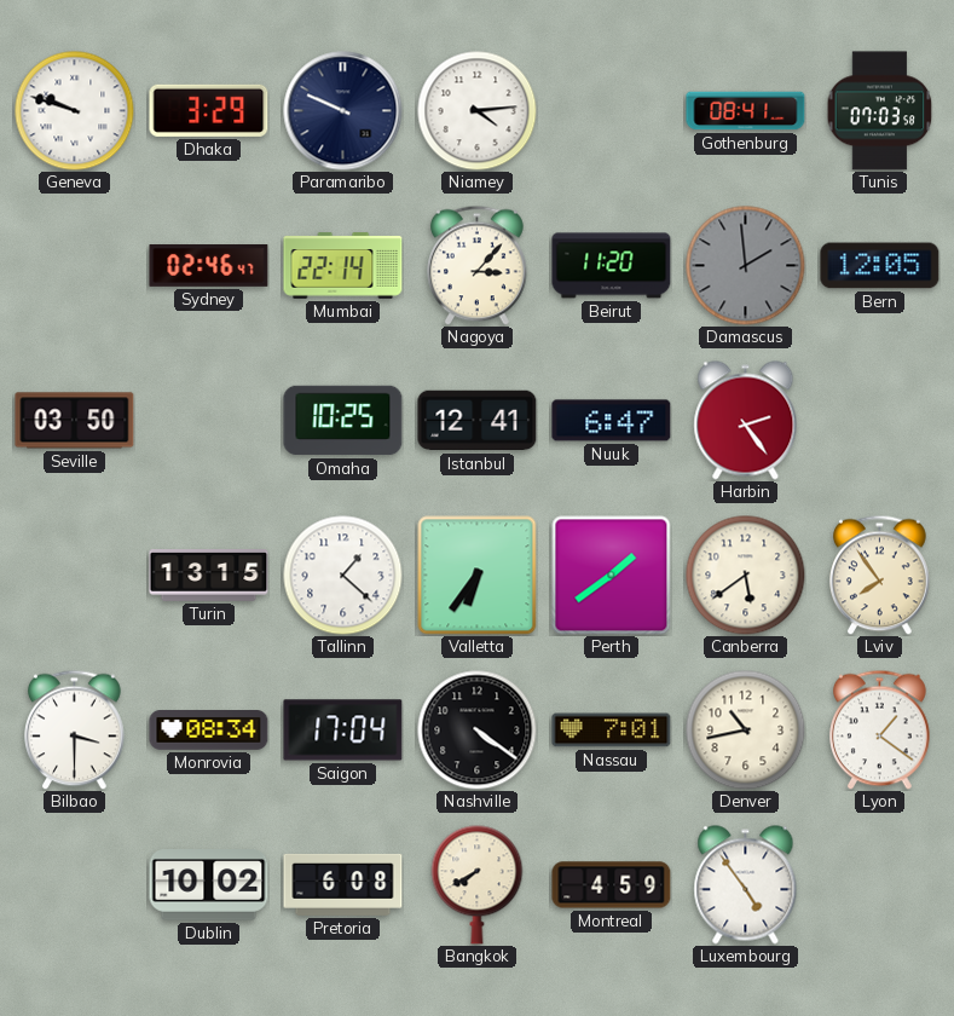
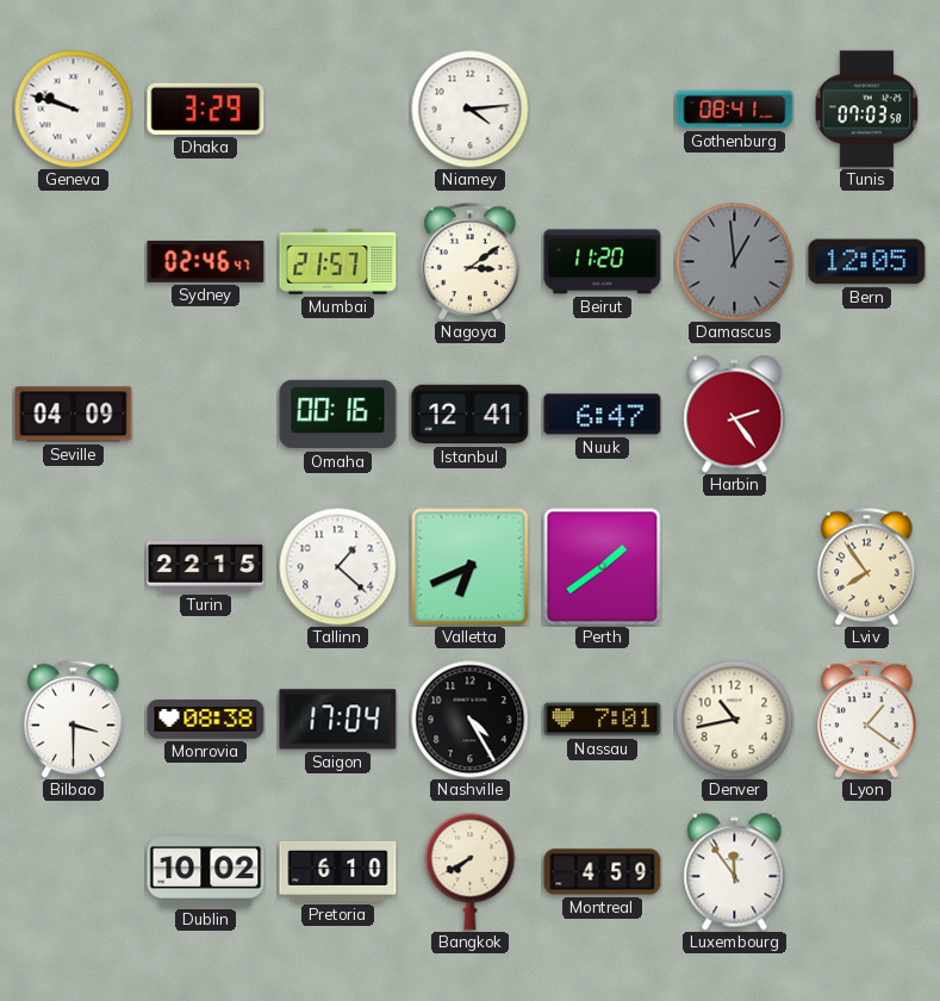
Paramaribo: 9:49 -> none
Mumbai: 22:14 -> 21:57
Nagoya: 3:07 -> 3:09
Damascus: 1:59 -> 12:59
Seville: 03:50 -> 04:09
Omaha: 10:25 -> 00:16
Turin: 13:15 -> 22:15
Valletta: 6:36 -> 6:41
Canberra: 5:39 -> none
Monrovia: 08:34 -> 08:38
Nashville: 4:21 -> 4:25
Pretoria: 6:08 -> 6:10
Luxembourg: 4:54 -> 11:54
